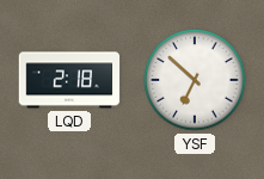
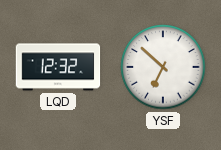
LQD: 2:18 -> 12:32
